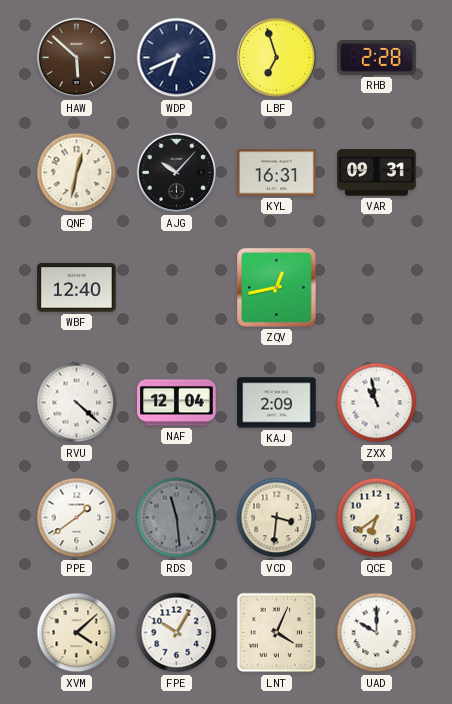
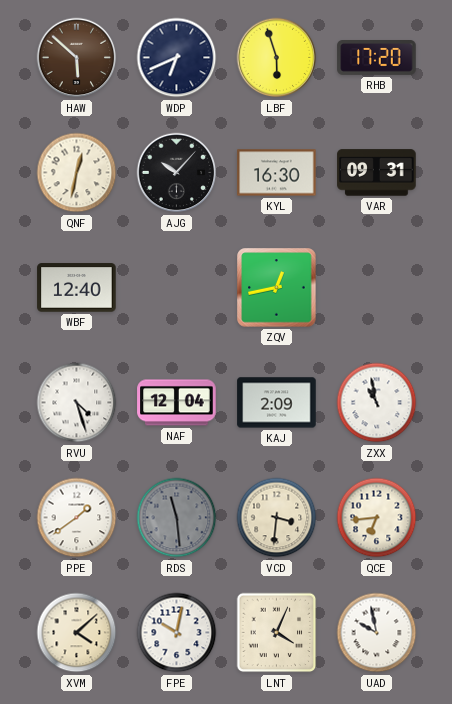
LBF: 6:57 -> 5:57
RHB: 2:28 -> 17:20
KYL: 16:31 -> 16:30
RVU: 4:22 -> 4:27
QCE: 6:39 -> 6:44
FPE: 10:05 -> 10:02
UAD: 10:00 -> 9:58
